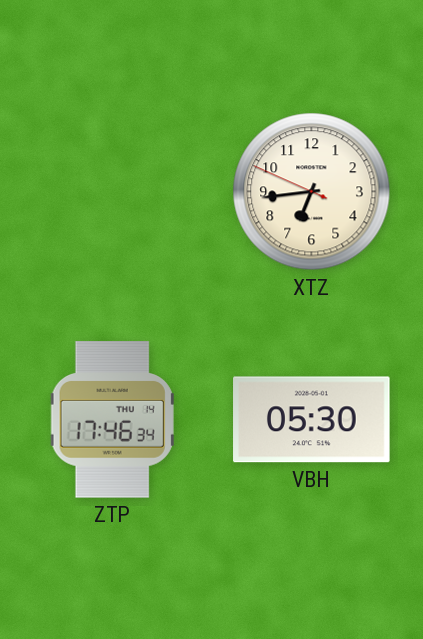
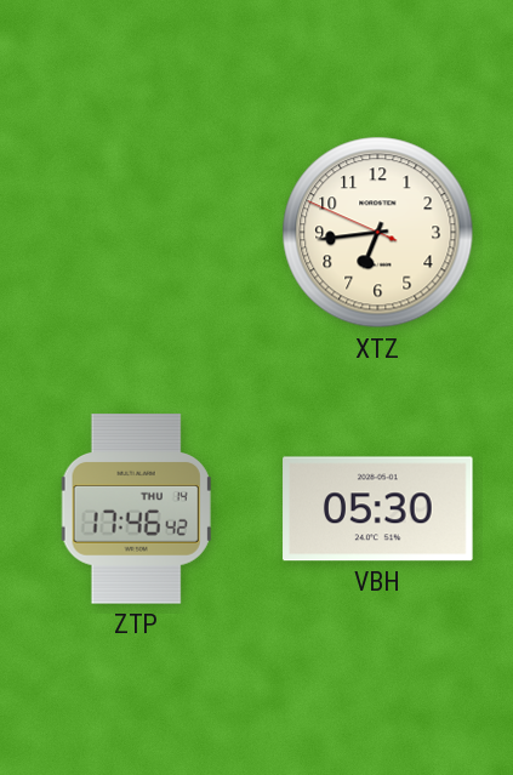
ZTP: 17:46:34 -> 17:46:42
